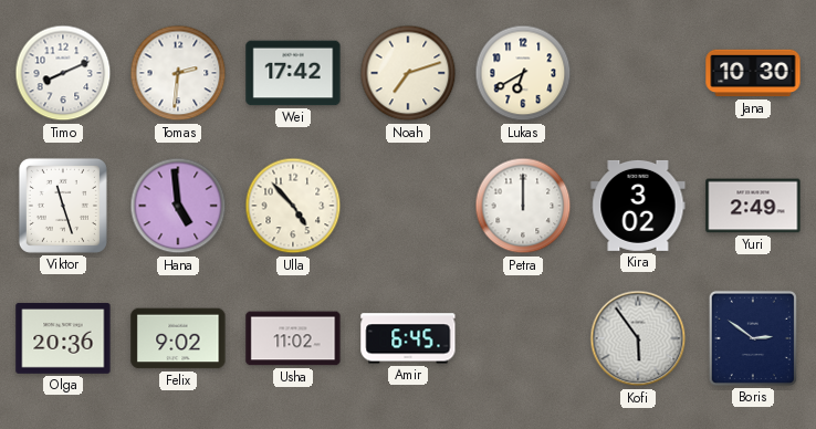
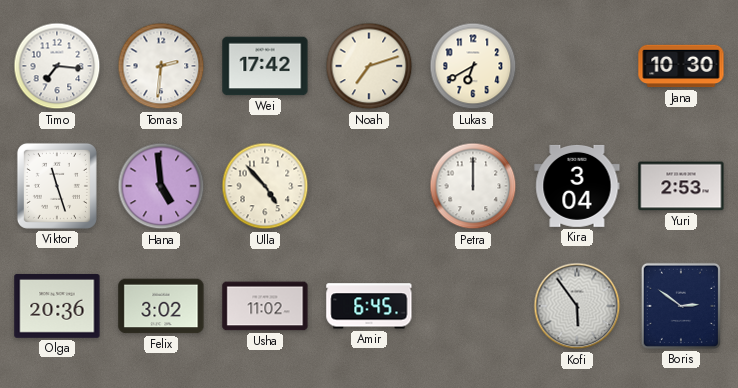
Timo: 8:11 -> 7:16
Kira: 3:02 -> 3:04
Yuri: 2:49 -> 2:53
Felix: 9:02 -> 3:02
